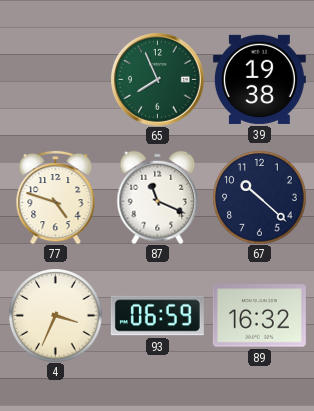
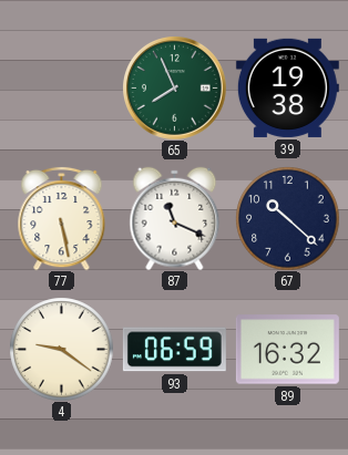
77: 4:48 -> 5:28
4: 3:34 -> 9:21
